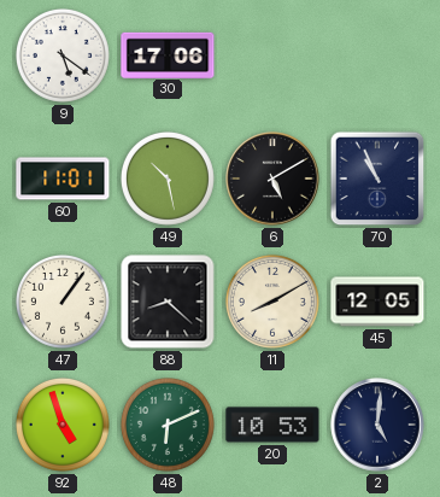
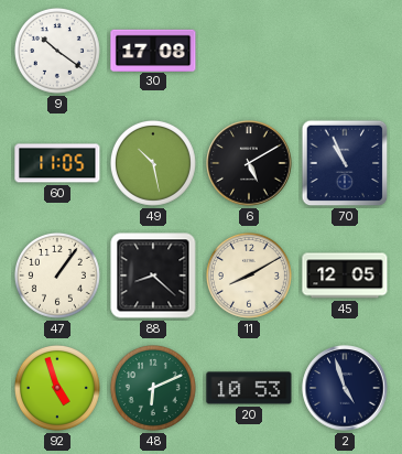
9: 5:21 -> 10:21
30: 17:06 -> 17:08
60: 11:01 -> 11:05
2: 5:01 -> 4:57
